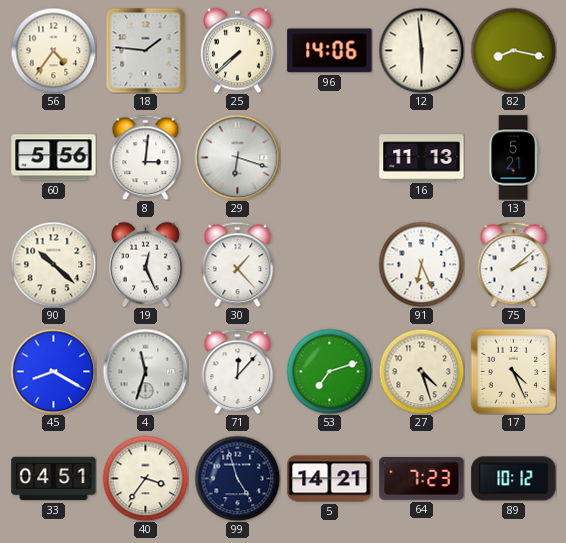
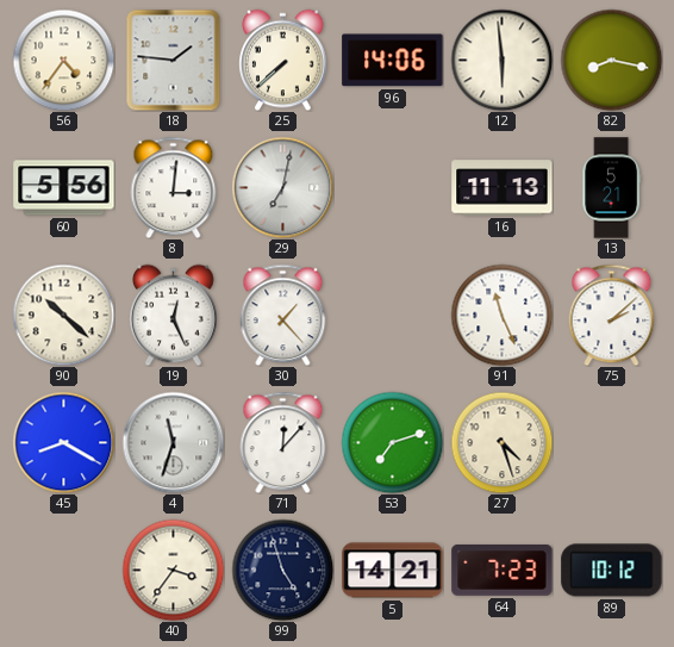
29: 6:18 -> 7:02
91: 6:26 -> 11:26
17: 4:26 -> none
33: 04:51 -> none
